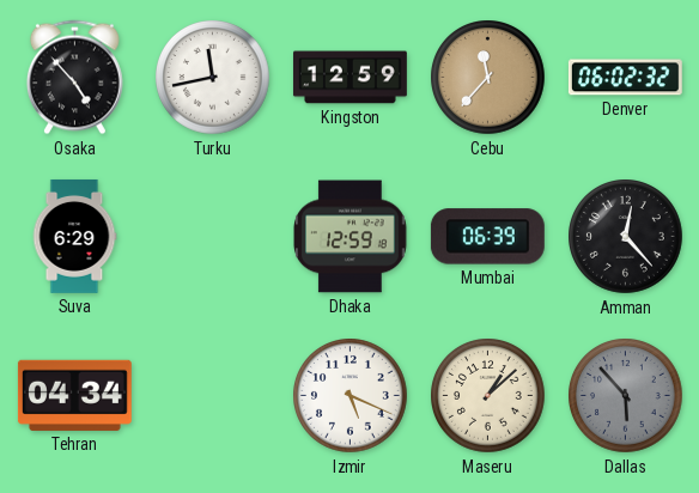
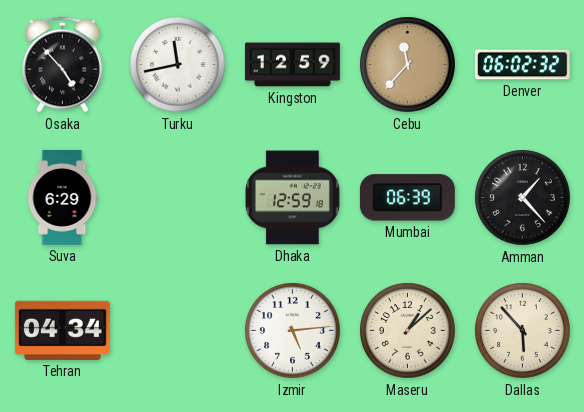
Amman: 12:23 -> 1:23
Izmir: 5:19 -> 5:14
Dallas dial: grey -> cream
